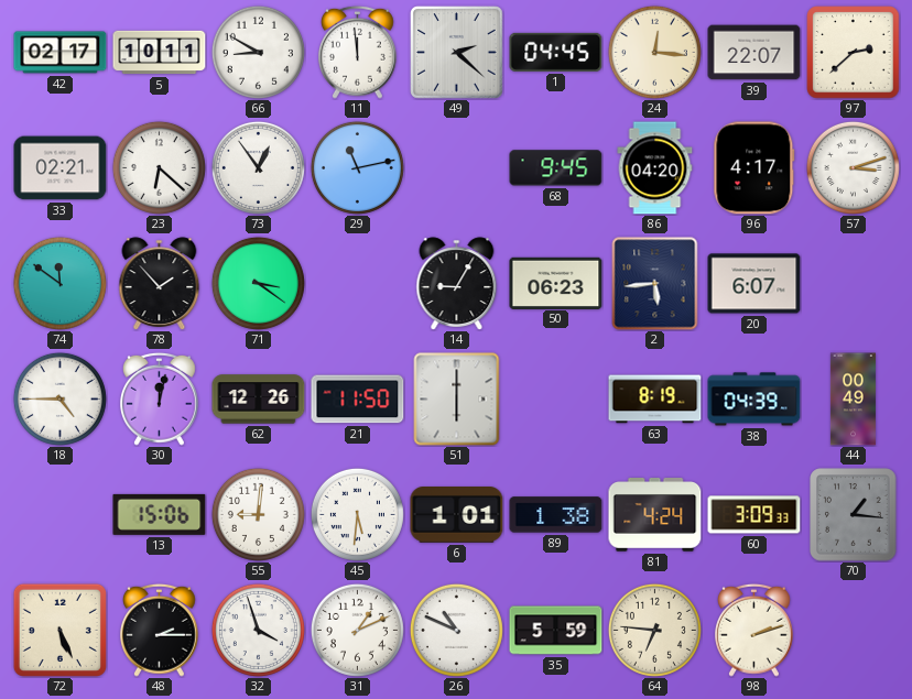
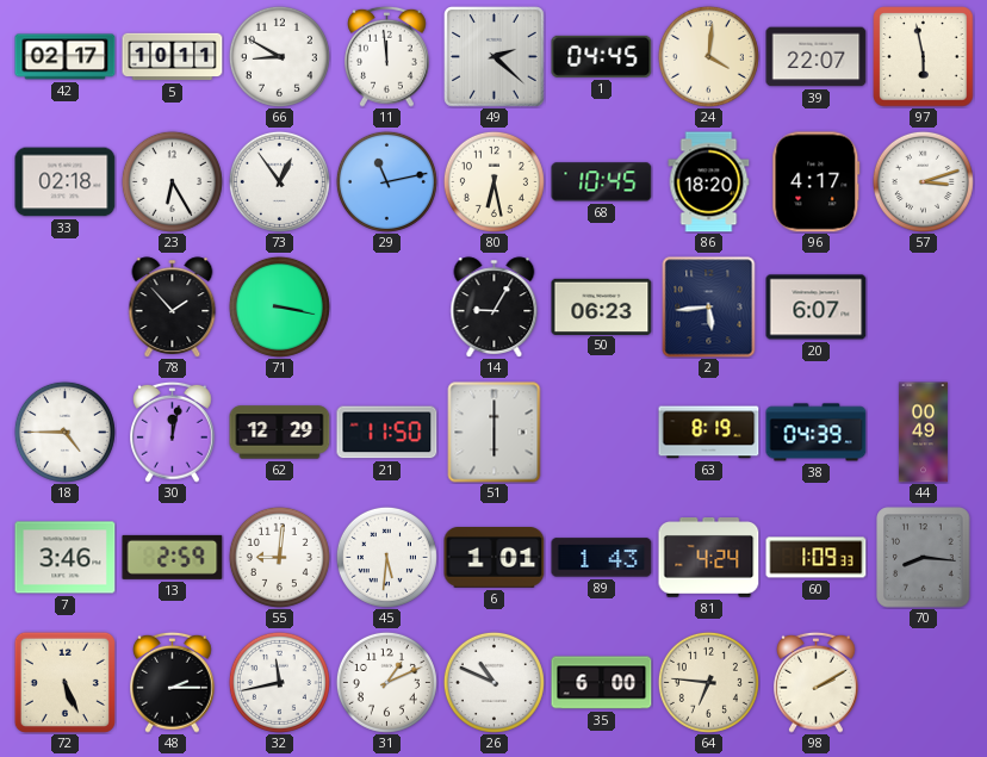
24: 12:16 -> 4:01
97: 2:38 -> 5:58
33: 02:21 -> 02:18
23: 6:22 -> 6:25
80: none -> 6:28
68: 9:45 -> 10:45
86: 04:20 -> 18:20
74: 11:51 -> none
71: 3:21 -> 3:17
62: 12:26 -> 12:29
7: none -> 3:46
13: 15:06 -> 2:59
89: 1:38 -> 1:43
60: 3:09 -> 1:09
70: 1:16 -> 8:16
32: 3:57 -> 11:43
35: 5:59 -> 6:00
98: 2:12 -> 2:10
